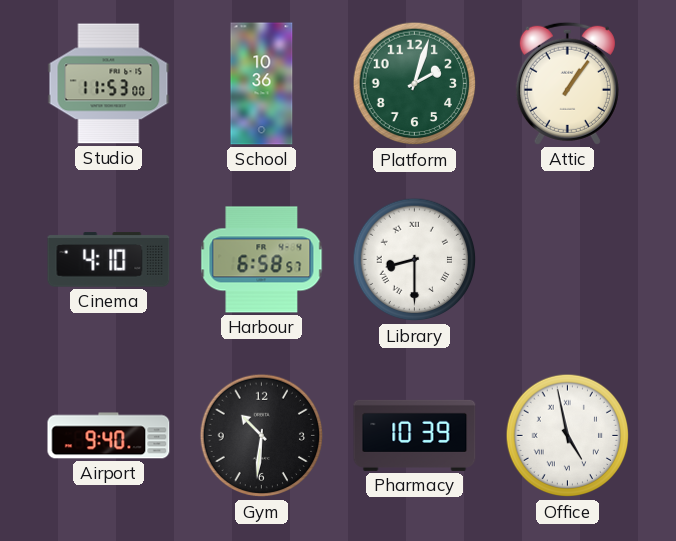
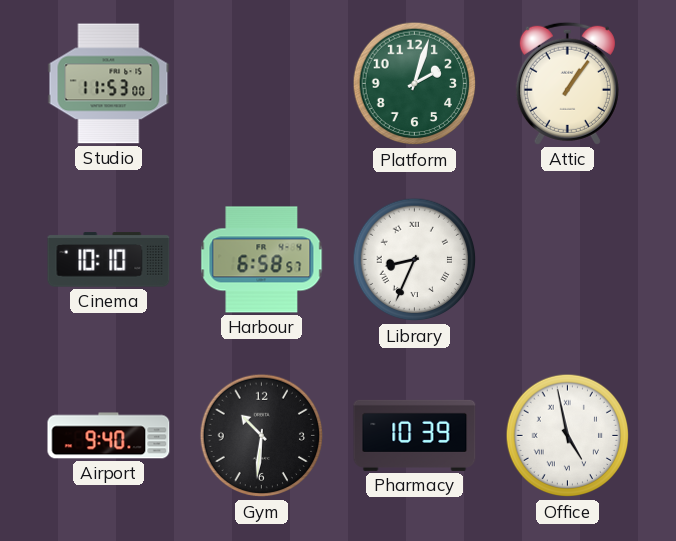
School: 10:36 -> none
Cinema: 4:10 -> 10:10
Library: 8:30 -> 8:34
